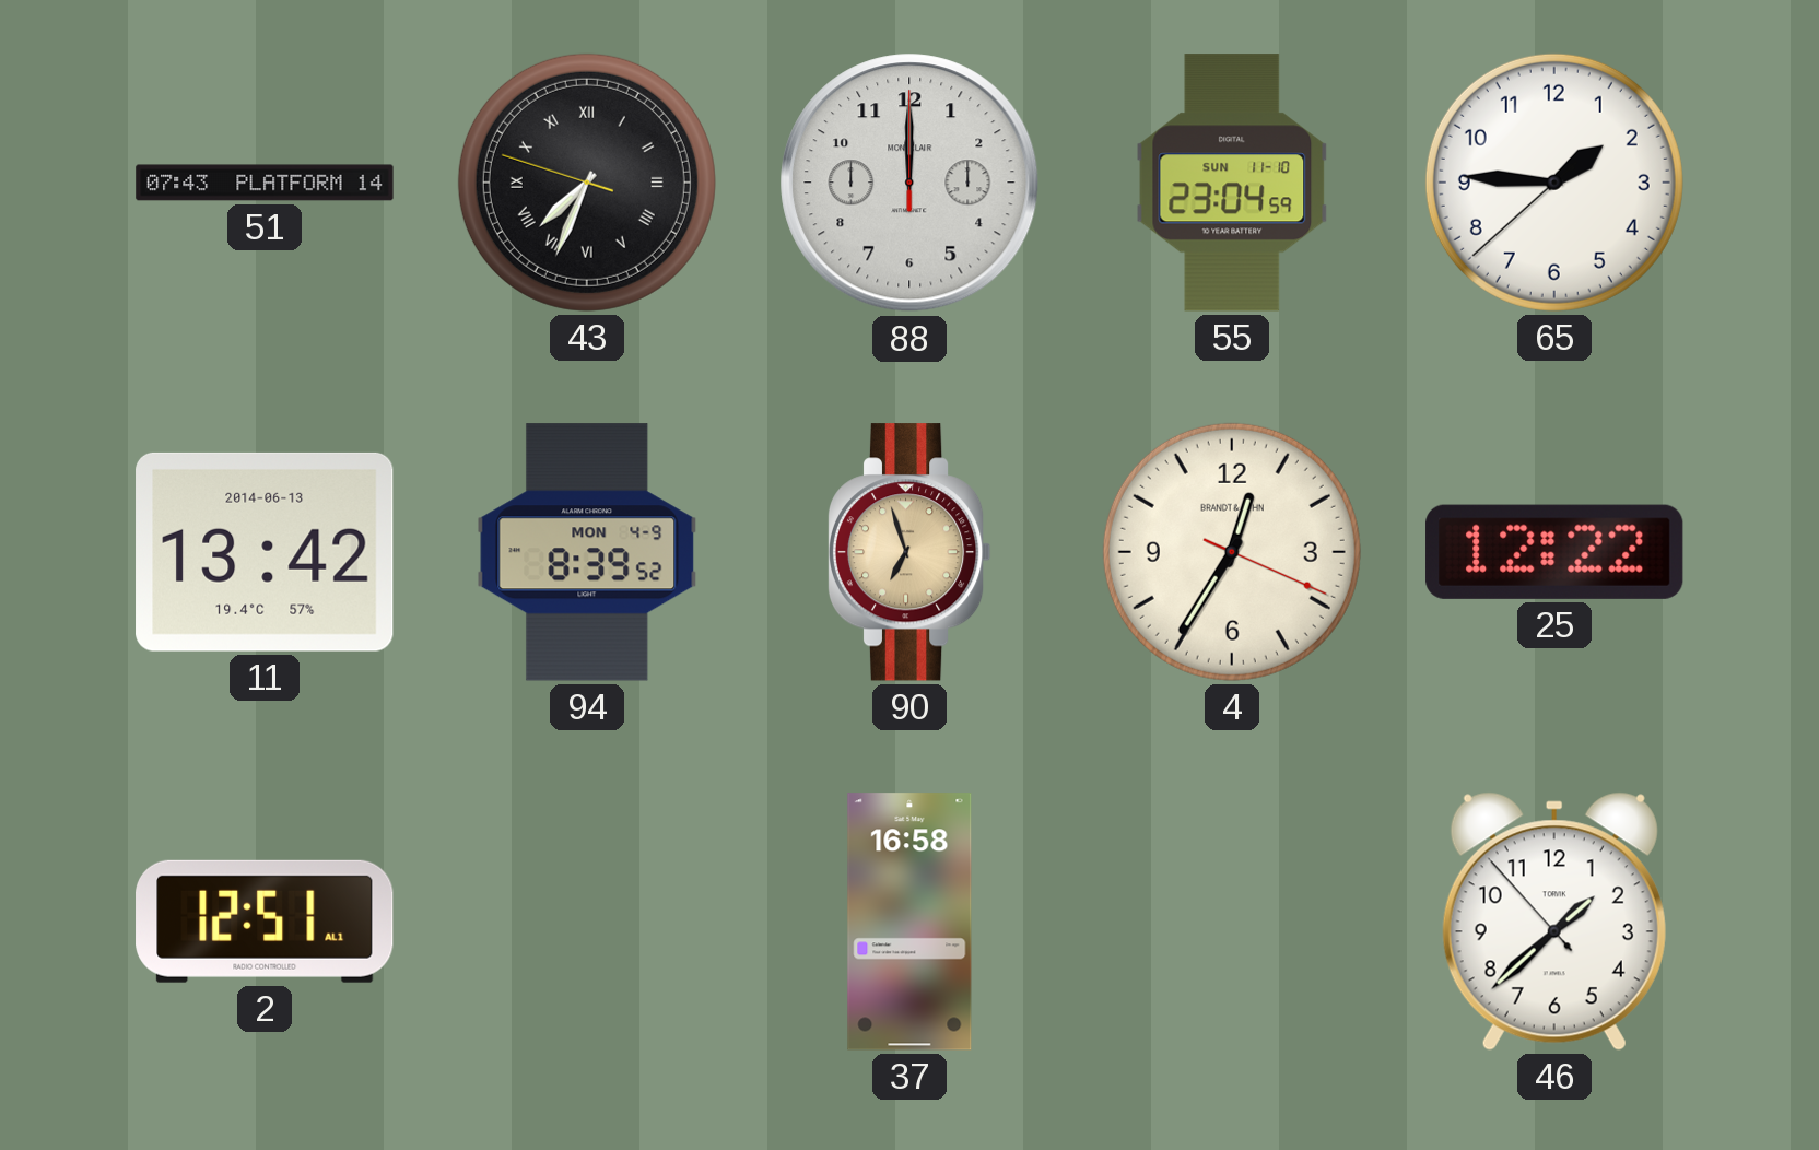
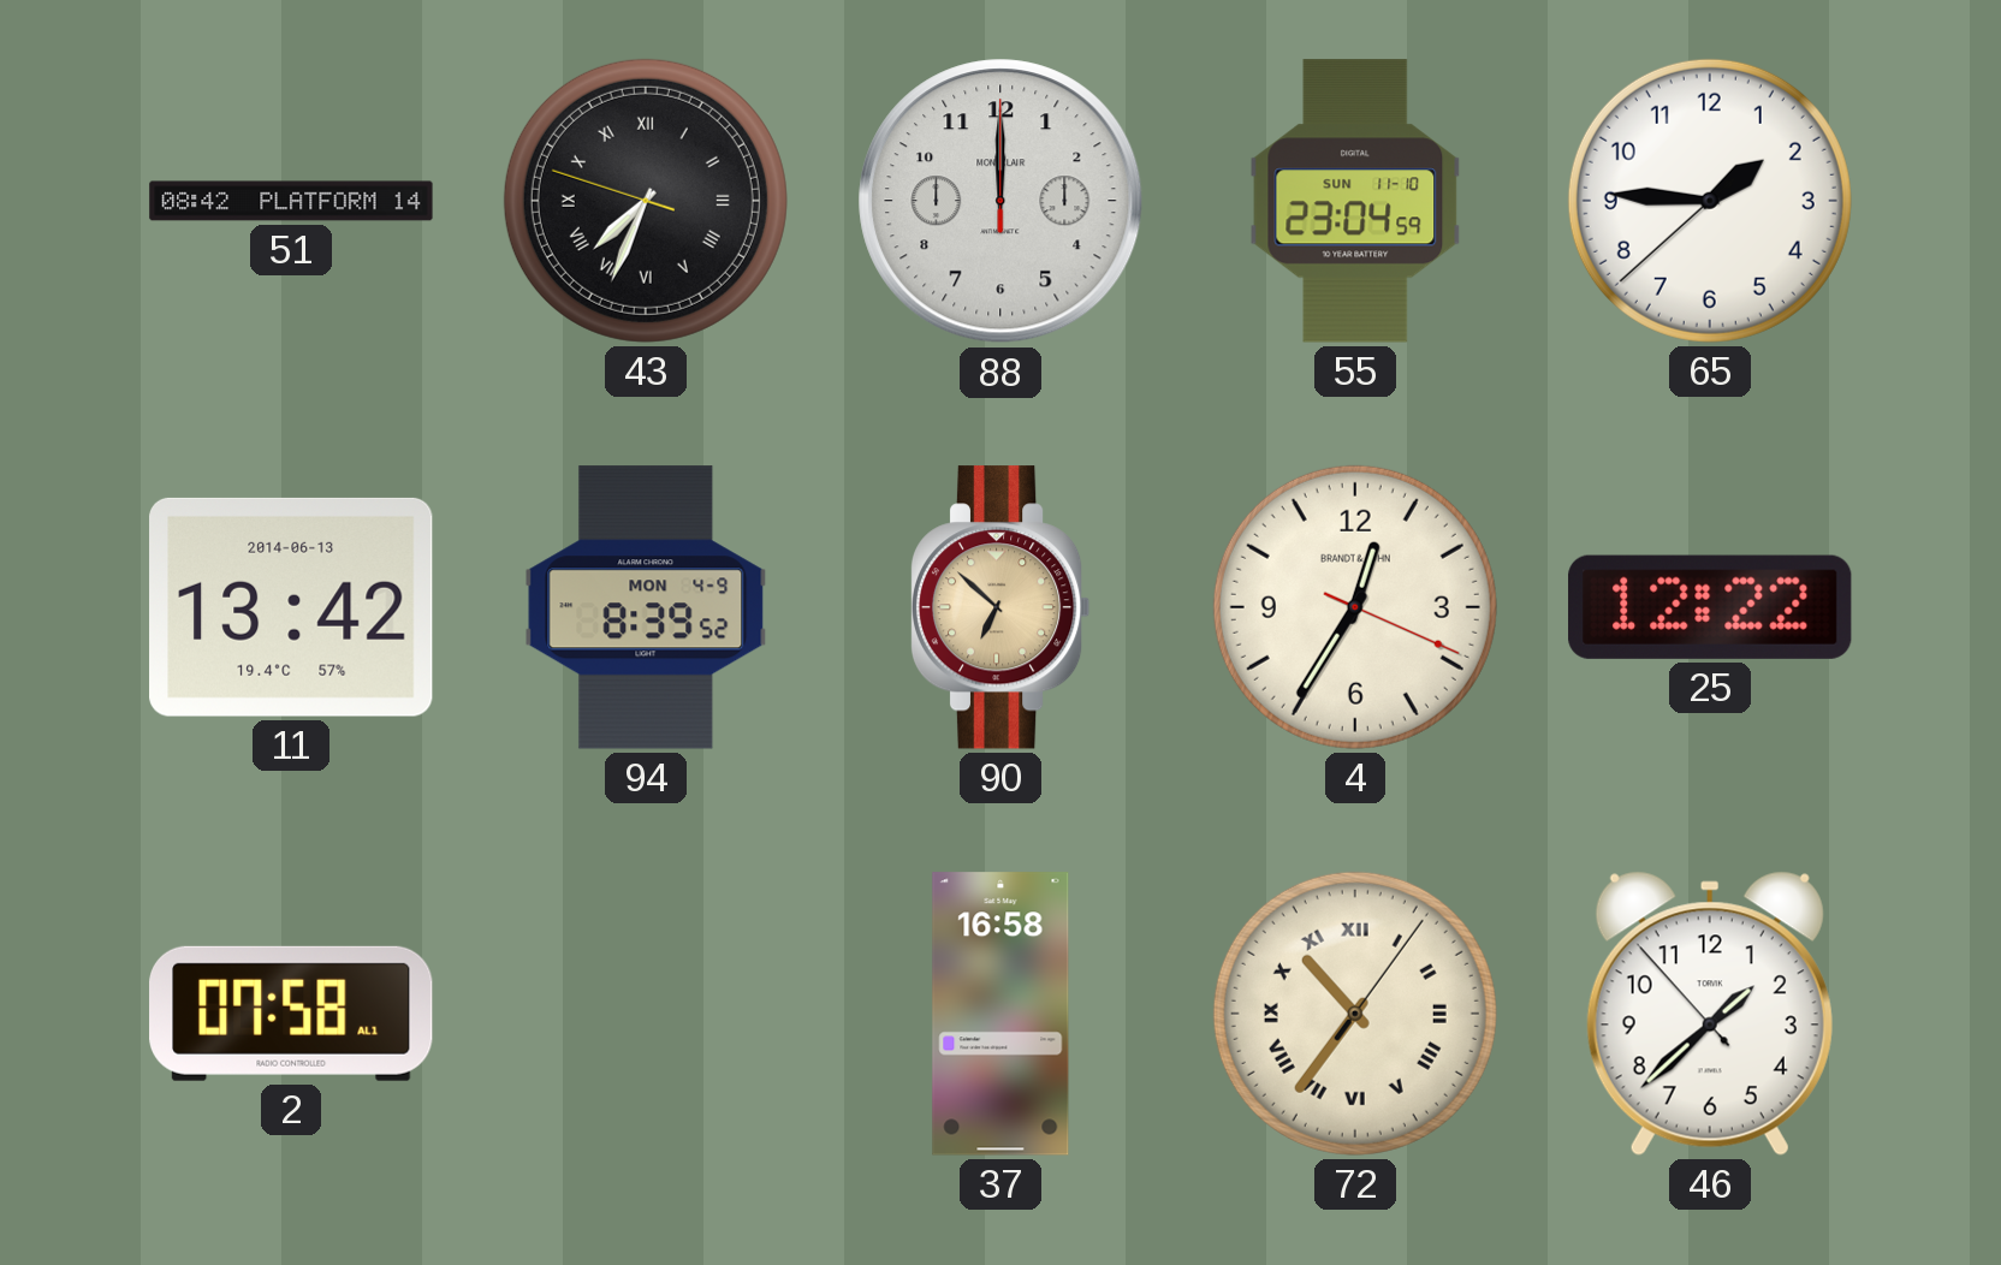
51: 07:43 -> 08:42
90: 6:57 -> 6:52
2: 12:51 -> 07:58
72: none -> 10:36
